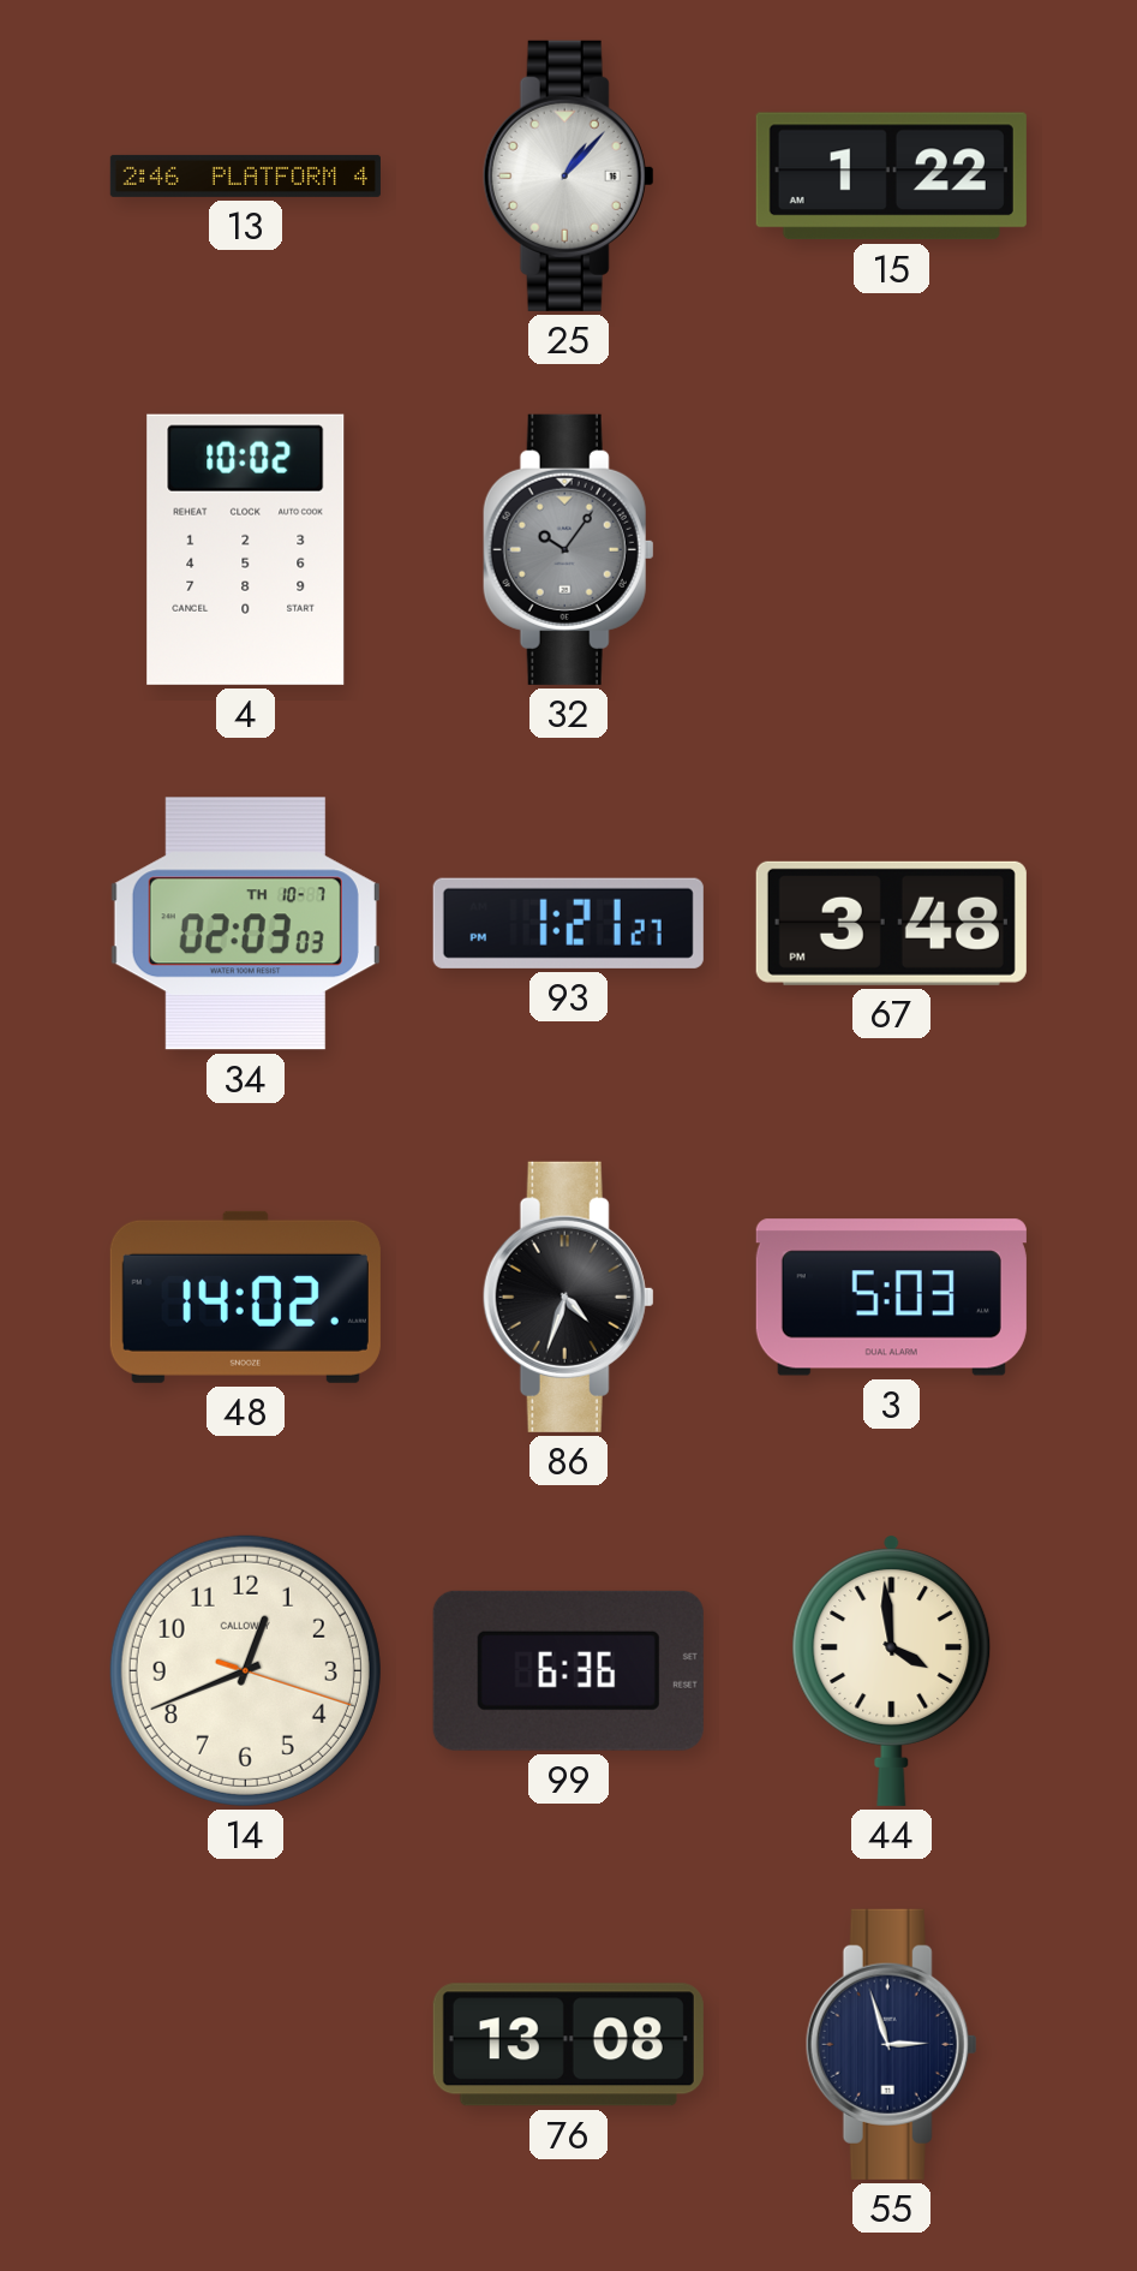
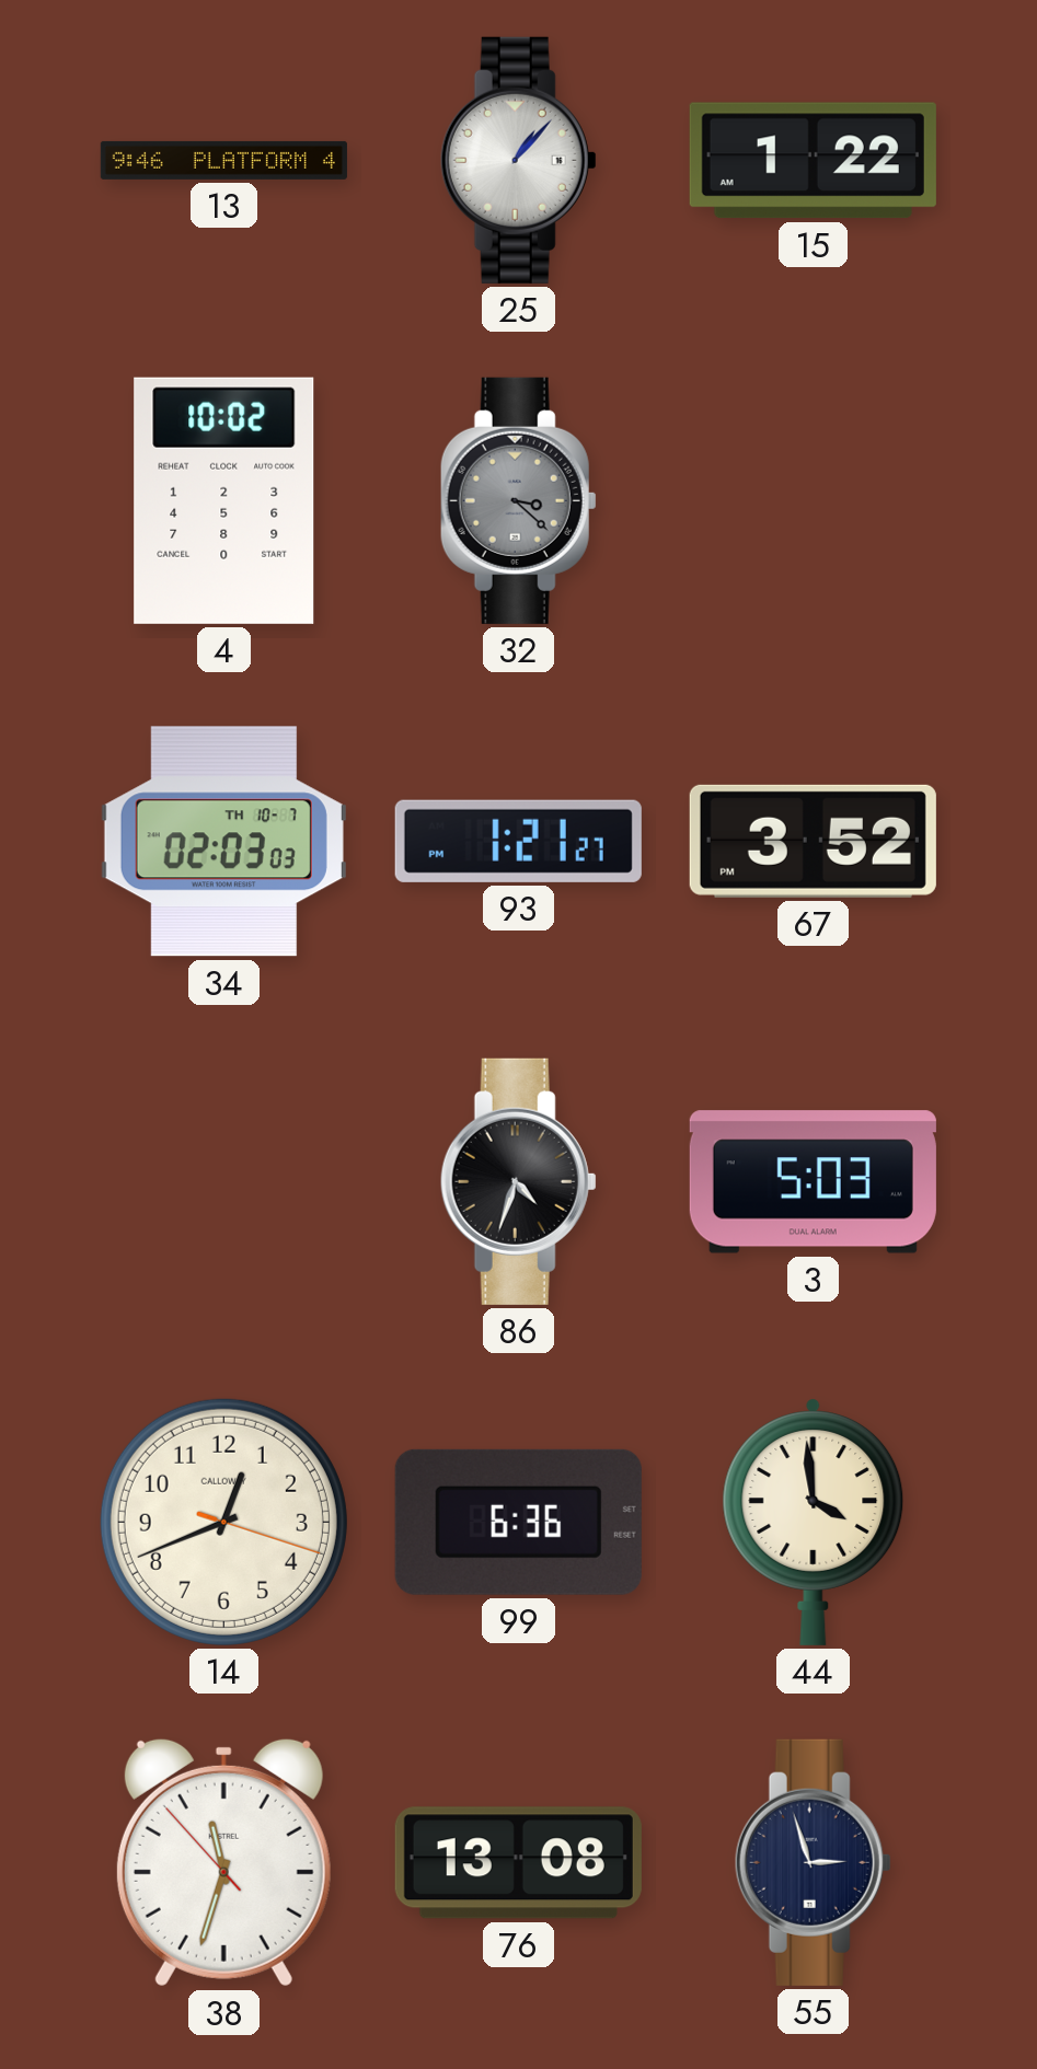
13: 2:46 -> 9:46
32: 10:06 -> 3:22
67: 3:48 -> 3:52
48: 14:02 -> none
38: none -> 11:32
